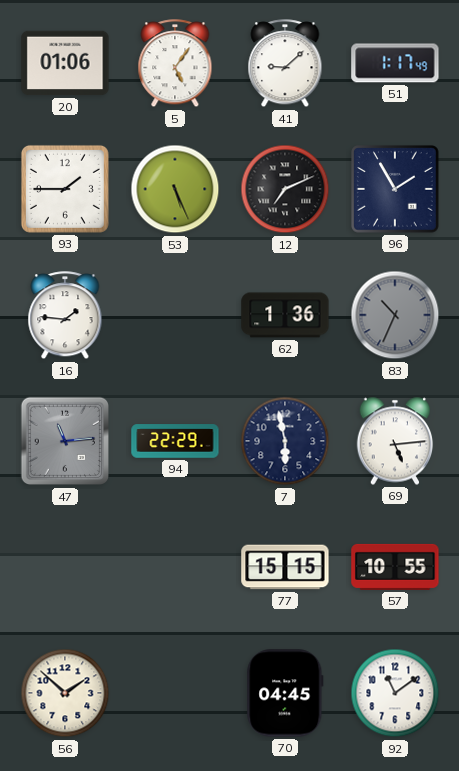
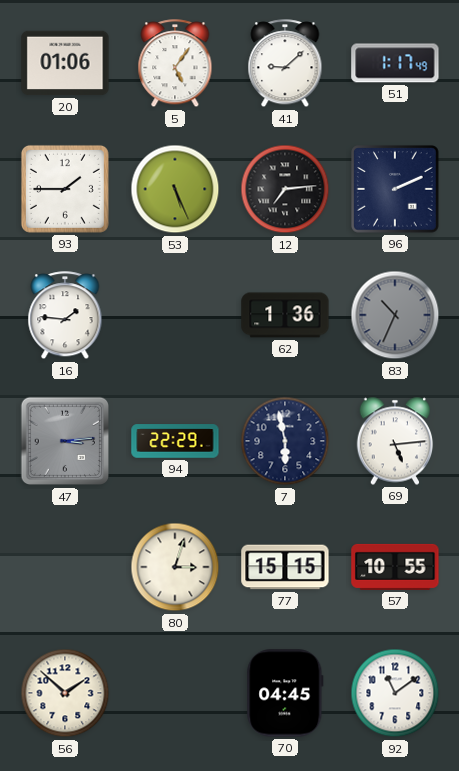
12: 7:11 -> 7:14
96: 1:55 -> 2:11
47: 11:14 -> 3:14
80: none -> 3:03
